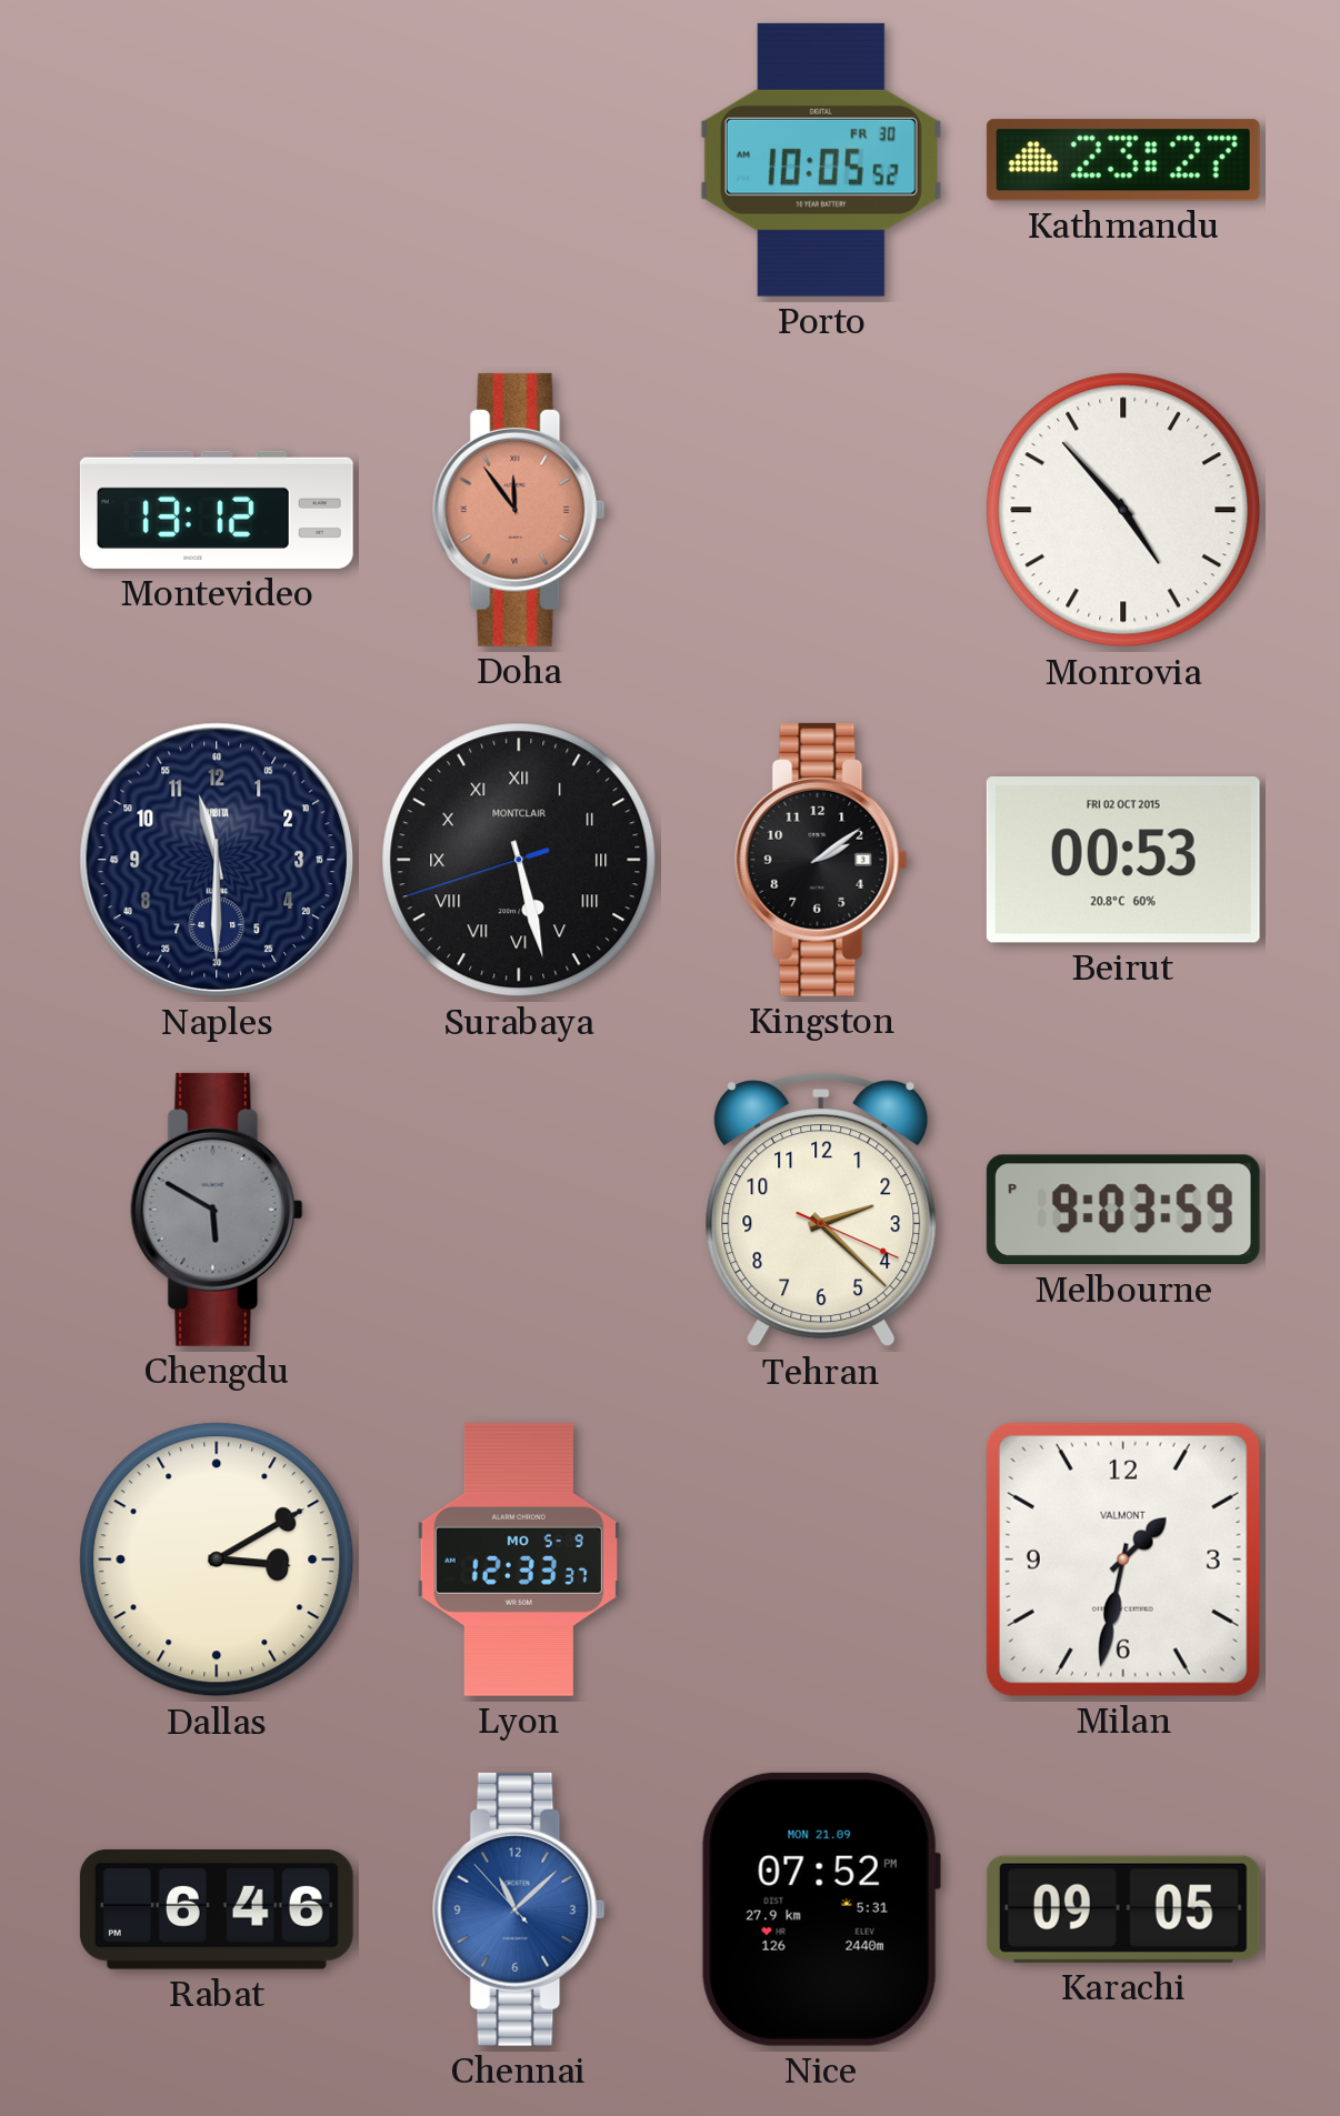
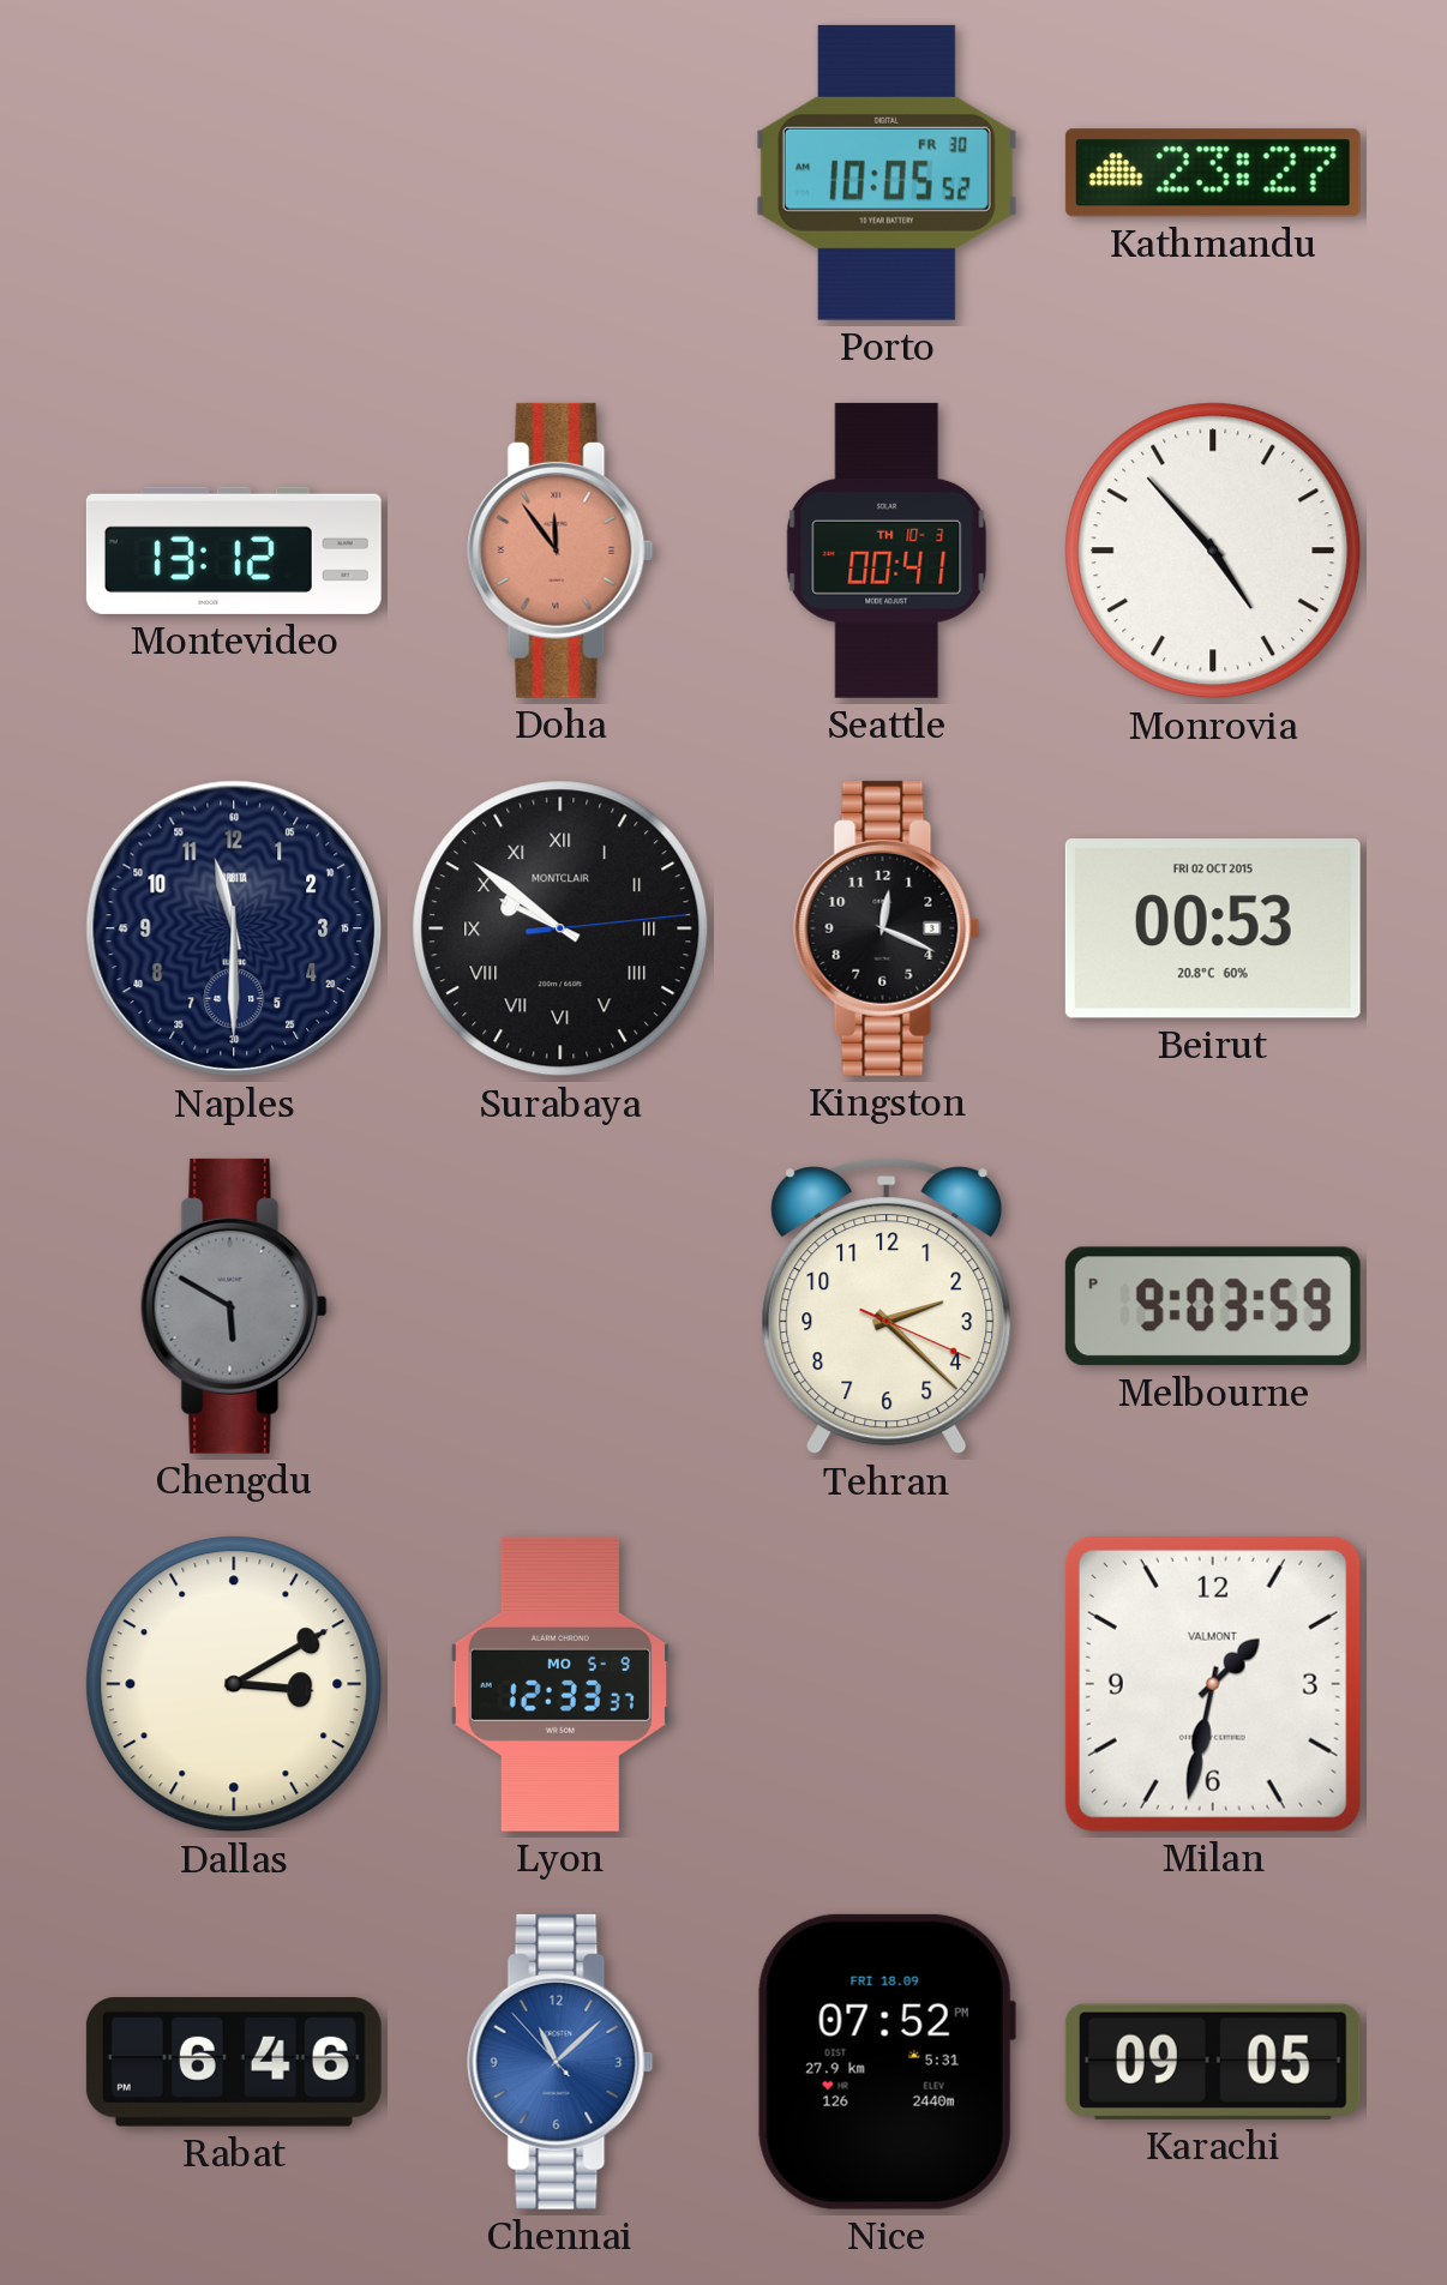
Seattle: none -> 00:41
Surabaya: 5:27 -> 9:51
Kingston: 2:09 -> 12:19
Nice date: MON 21.09 -> FRI 18.09
